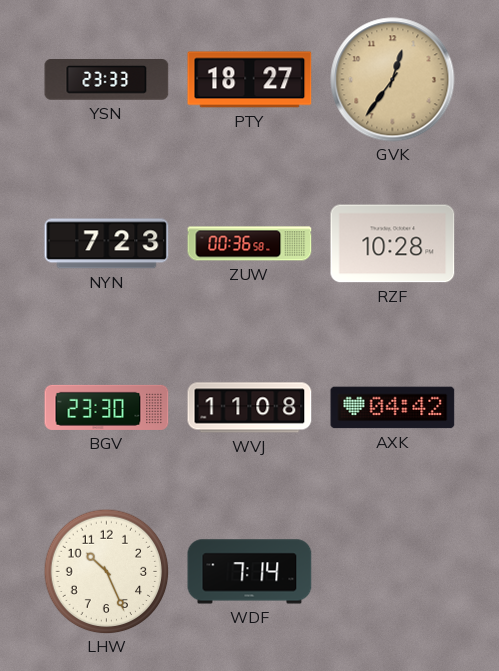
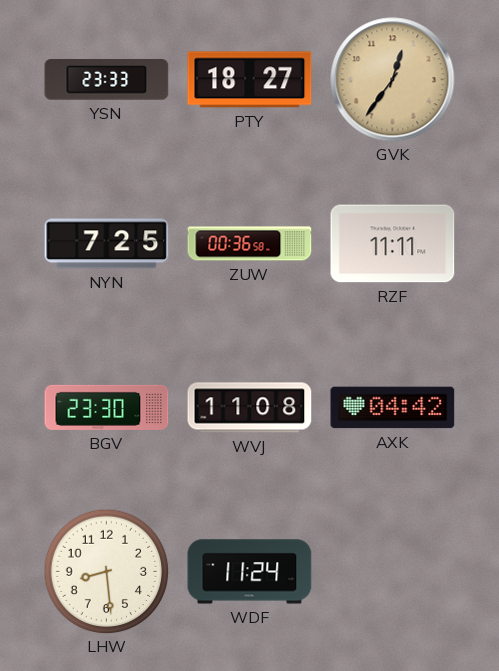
NYN: 7:23 -> 7:25
RZF: 10:28 -> 11:11
LHW: 10:26 -> 8:29
WDF: 7:14 -> 11:24
